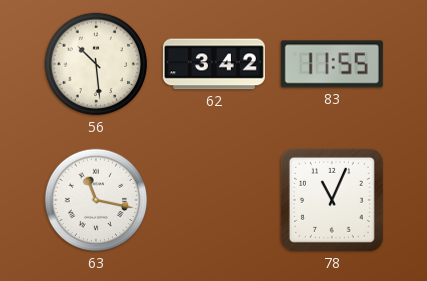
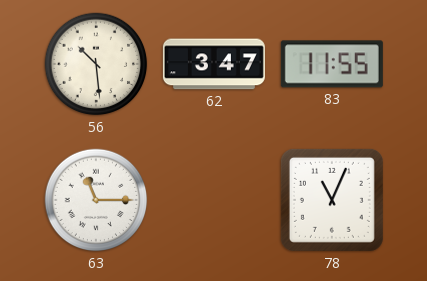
62: 3:42 -> 3:47
63: 11:17 -> 11:15
